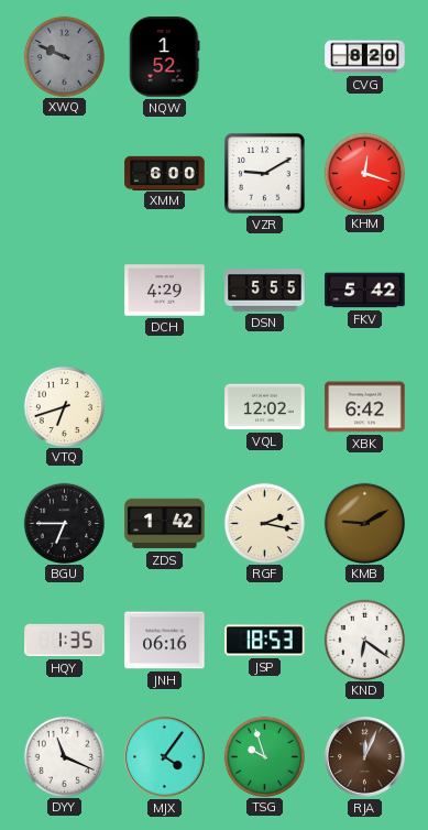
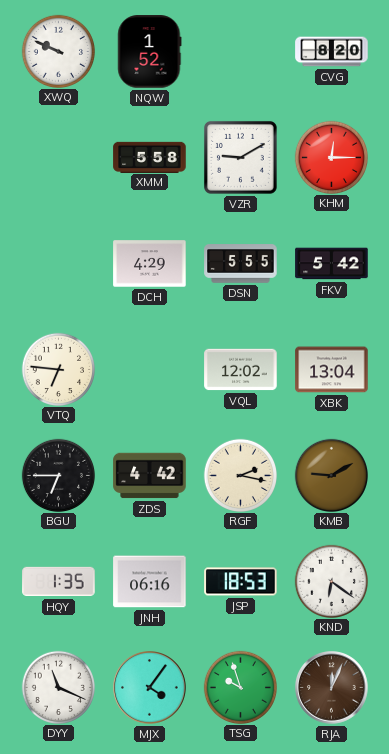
XWQ dial: grey -> white
XMM: 6:00 -> 5:58
KHM: 12:18 -> 12:15
VTQ: 6:42 -> 6:46
XBK: 6:42 -> 13:04
ZDS: 1:42 -> 4:42
